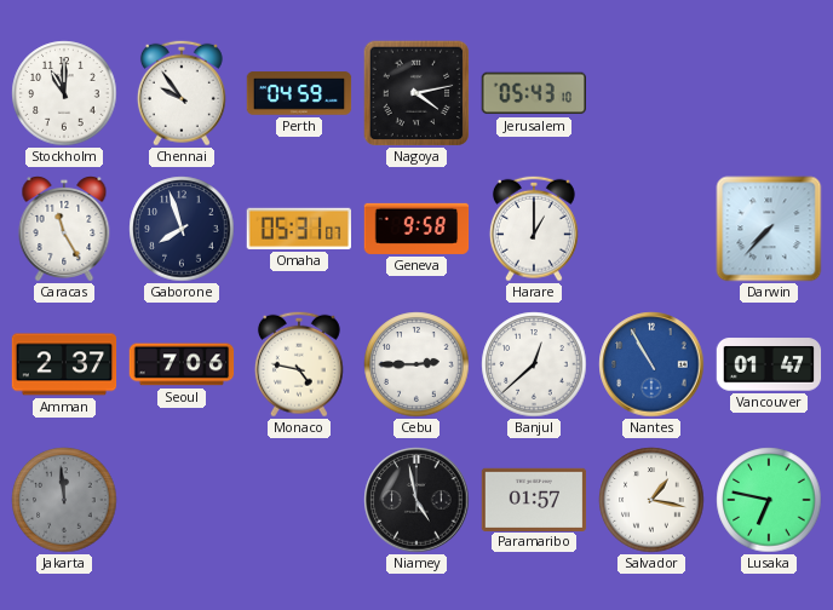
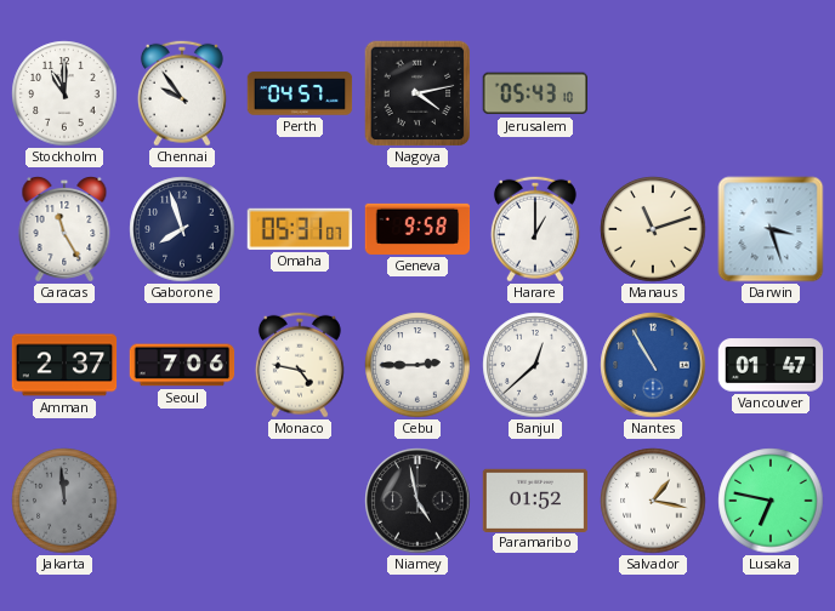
Perth: 04:59 -> 04:57
Manaus: none -> 11:12
Darwin: 7:37 -> 3:27
Paramaribo: 01:57 -> 01:52
